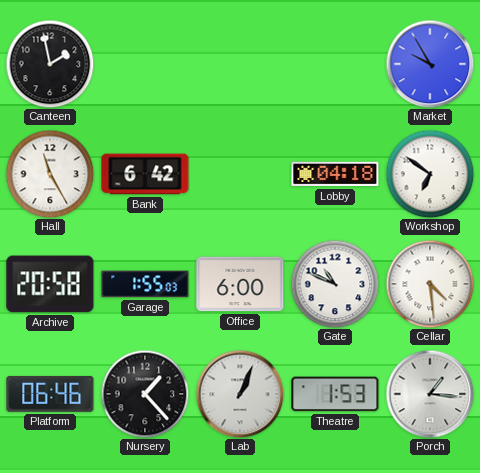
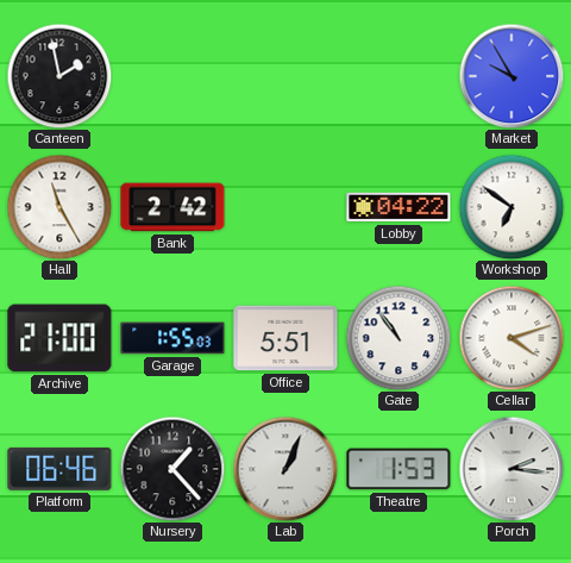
Bank: 6:42 -> 2:42
Lobby: 04:18 -> 04:22
Archive: 20:58 -> 21:00
Office: 6:00 -> 5:51
Gate: 10:49 -> 10:54
Cellar: 4:29 -> 4:12
Porch: 1:16 -> 2:16
